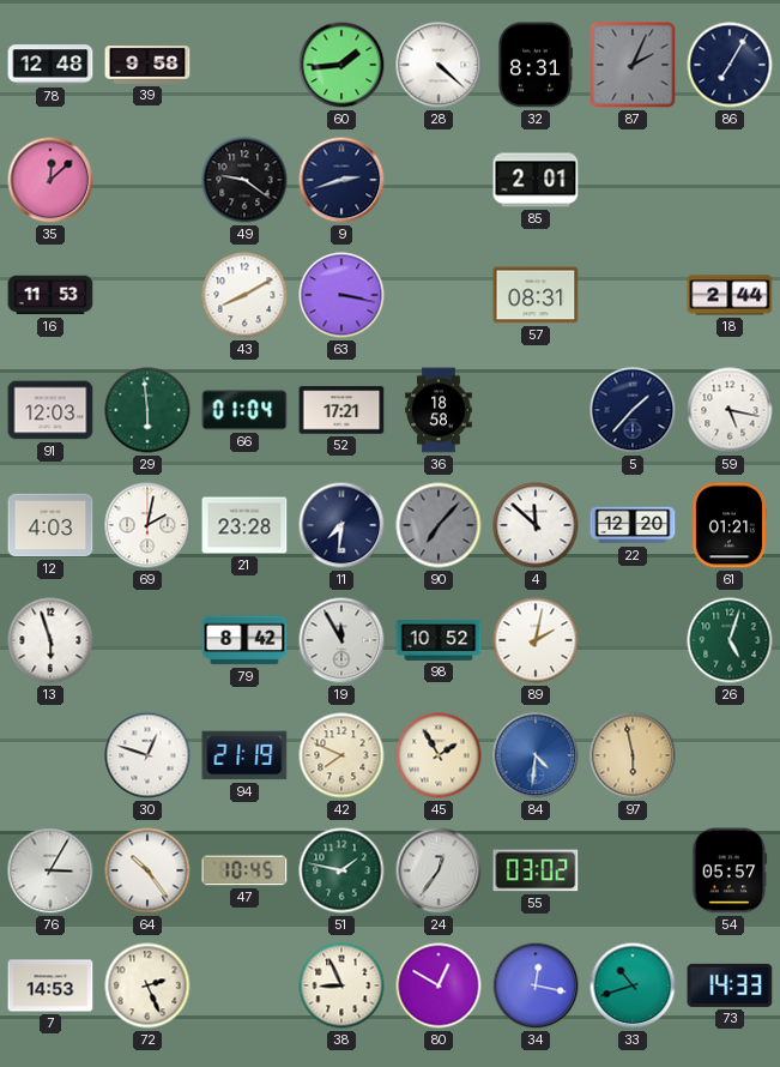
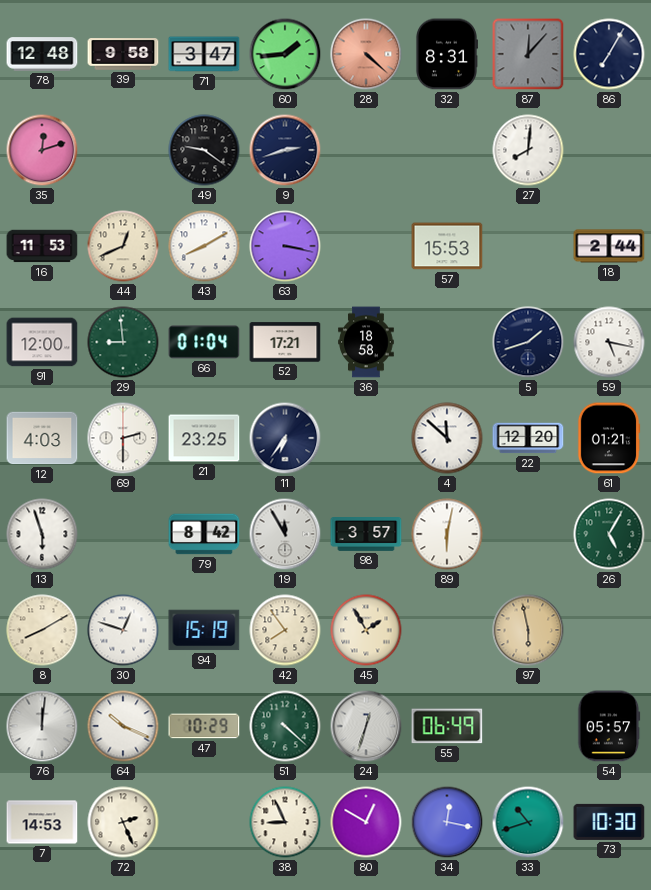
71: none -> 3:47
28 dial: white -> salmon
87: 2:04 -> 12:07
35: 12:08 -> 12:12
85: 2:01 -> none
27: none -> 8:01
44: none -> 12:41
57: 08:31 -> 15:53
91: 12:03 -> 12:00
29: 5:59 -> 8:59
5: 1:37 -> 1:42
69: 2:02 -> 2:30
21: 23:28 -> 23:25
11: 7:31 -> 6:36
90: 7:07 -> none
98: 10:52 -> 3:57
89: 2:02 -> 6:02
26: 5:03 -> 5:05
8: none -> 8:10
94: 21:19 -> 15:19
42: 7:49 -> 7:54
84: 4:31 -> none
76: 3:05 -> 12:01
64: 10:24 -> 10:19
47: 10:45 -> 10:29
51: 1:47 -> 4:22
24: 12:36 -> 12:33
55: 03:02 -> 06:49
73: 14:33 -> 10:30
